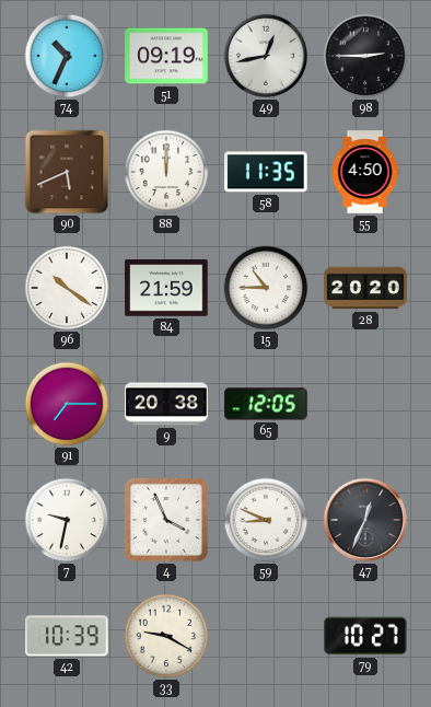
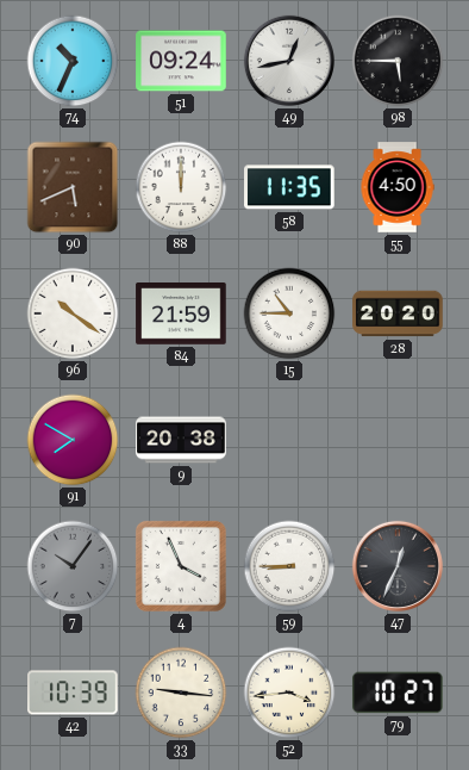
51: 09:19 -> 09:24
98: 2:45 -> 5:45
91: 7:15 -> 7:50
65: 12:05 -> none
7: 9:32 -> 10:06
7 dial: white -> grey
59: 8:49 -> 8:45
33: 9:20 -> 9:16
52: none -> 3:44
